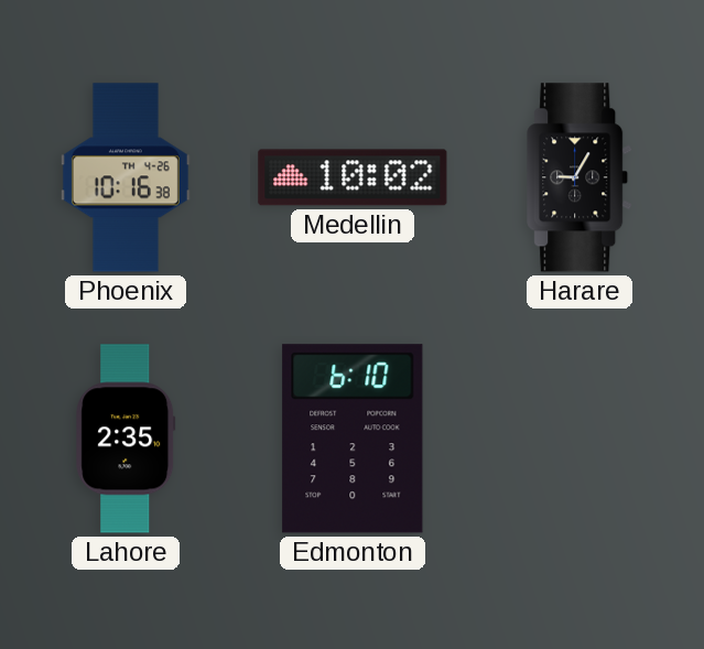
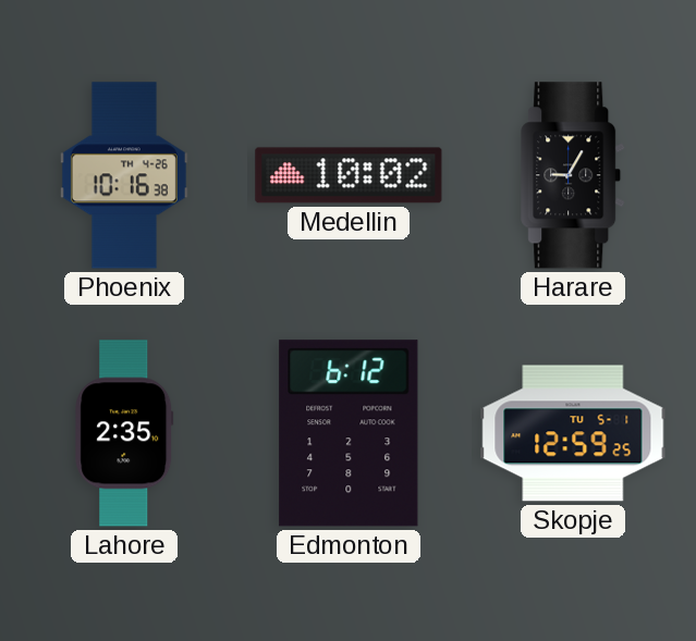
Edmonton: 6:10 -> 6:12
Skopje: none -> 12:59
